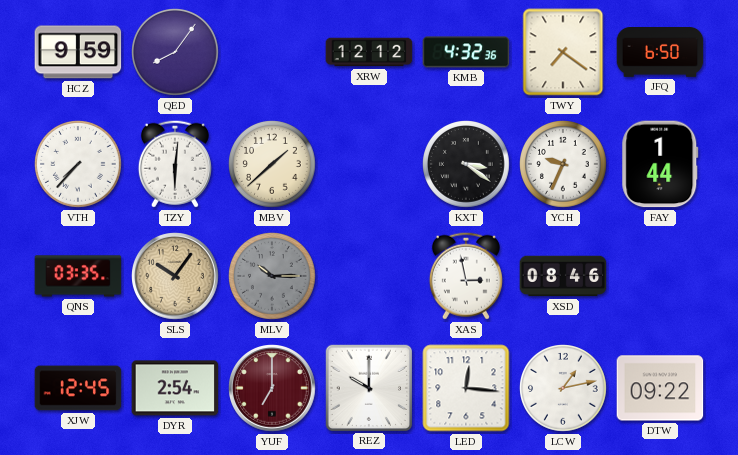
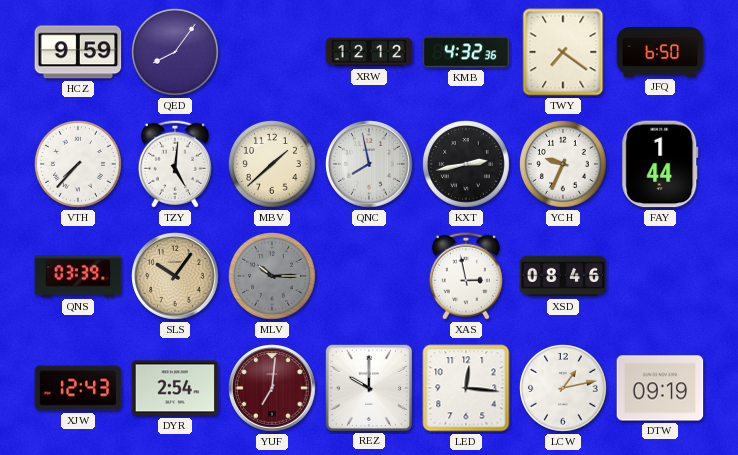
TZY: 6:01 -> 5:01
QNC: none -> 7:58
KXT: 3:21 -> 2:43
QNS: 03:35 -> 03:39
XJW: 12:45 -> 12:43
YUF: 7:00 -> 7:01
DTW: 09:22 -> 09:19
